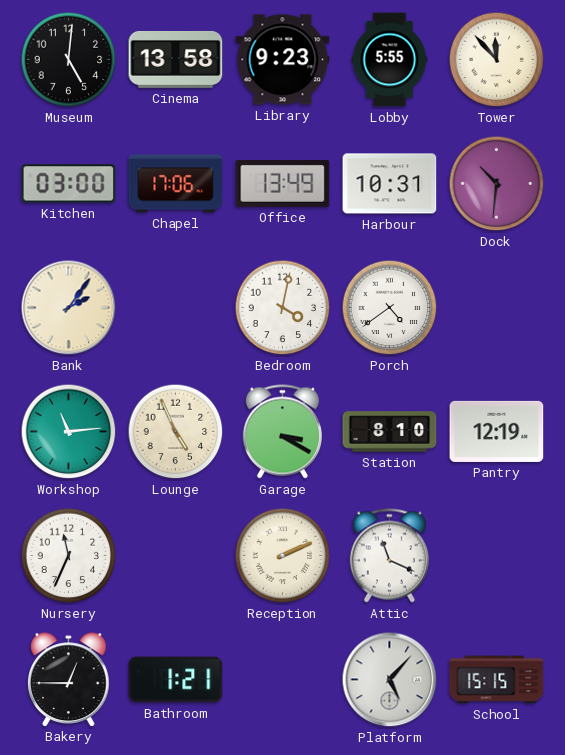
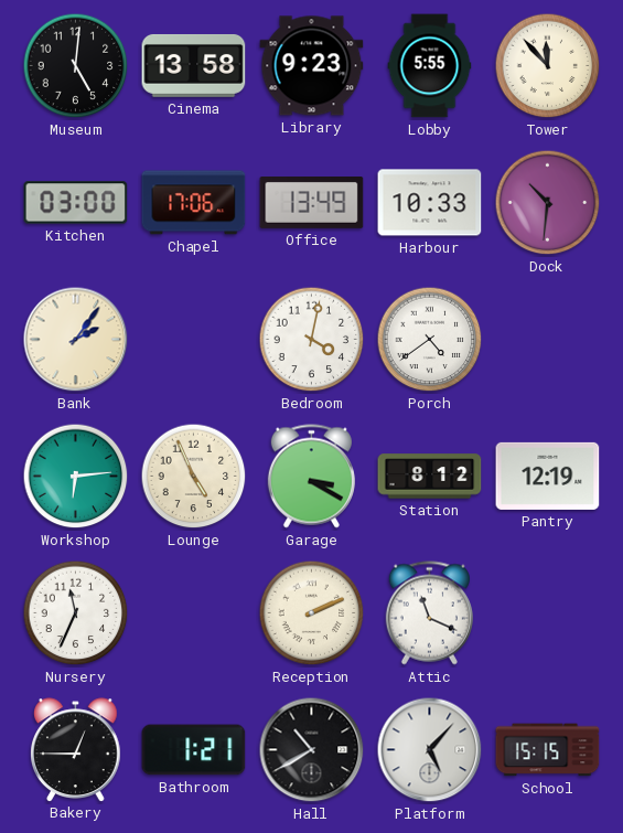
Harbour: 10:31 -> 10:33
Workshop: 11:14 -> 6:14
Station: 8:10 -> 8:12
Hall: none -> 10:40
